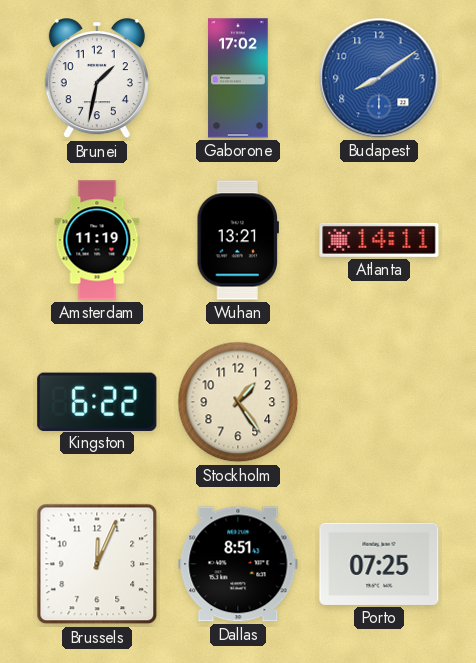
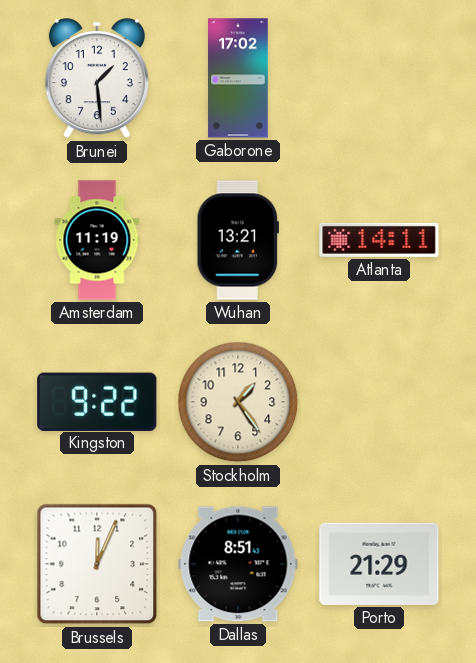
Brunei: 1:32 -> 1:29
Budapest: 8:09 -> none
Kingston: 6:22 -> 9:22
Porto: 07:25 -> 21:29
